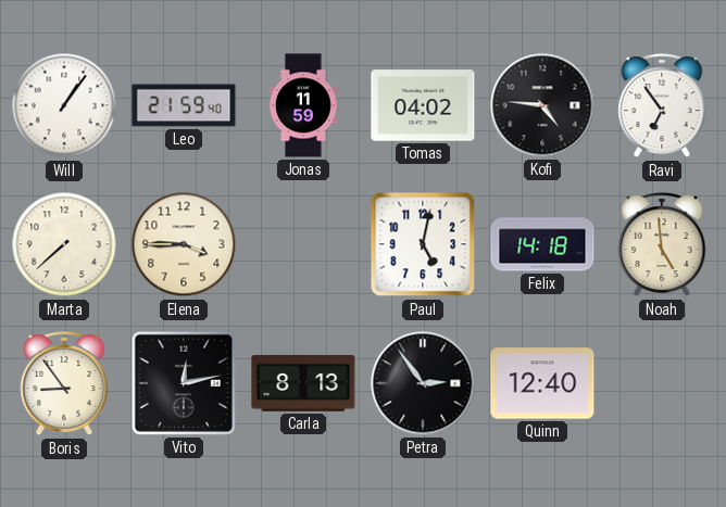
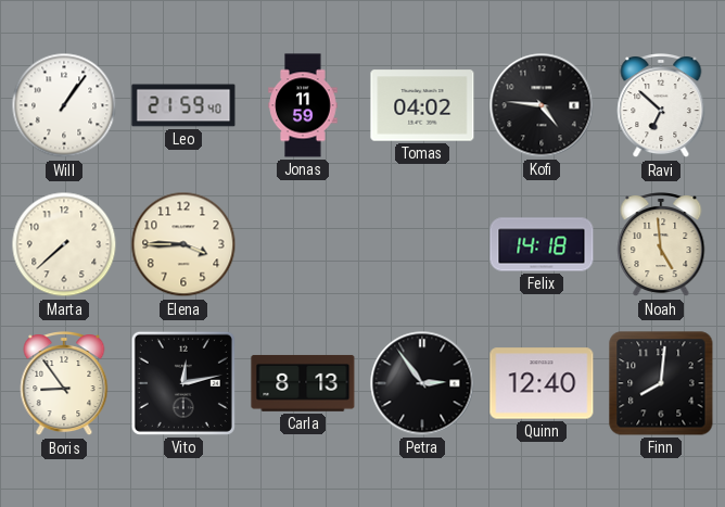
Ravi: 6:54 -> 6:52
Paul: 5:02 -> none
Finn: none -> 8:01
